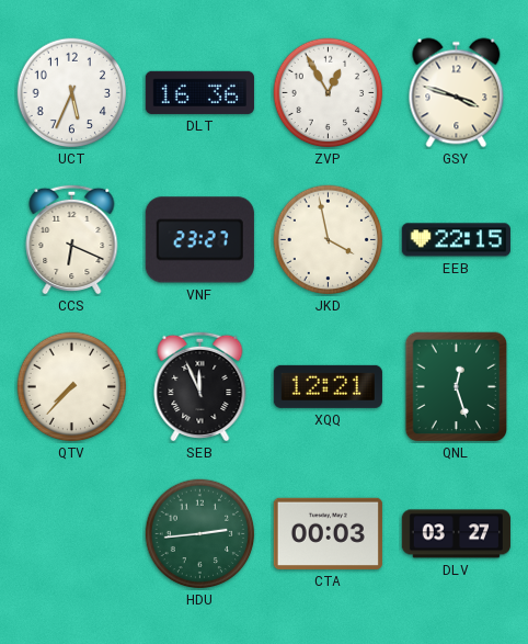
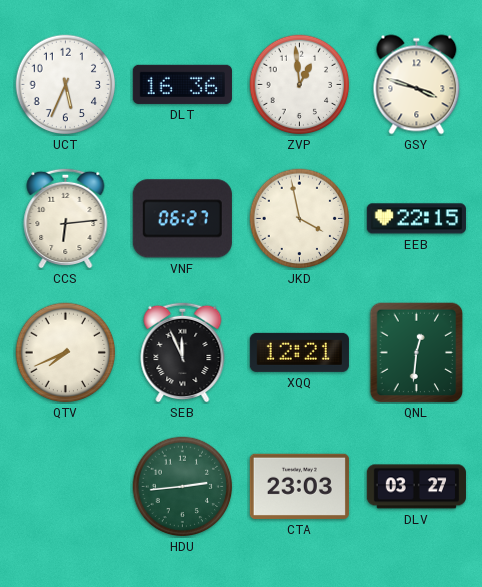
ZVP: 12:55 -> 12:59
CCS: 6:19 -> 6:14
VNF: 23:27 -> 06:27
QTV: 7:37 -> 7:41
QNL: 12:27 -> 12:31
CTA: 00:03 -> 23:03
